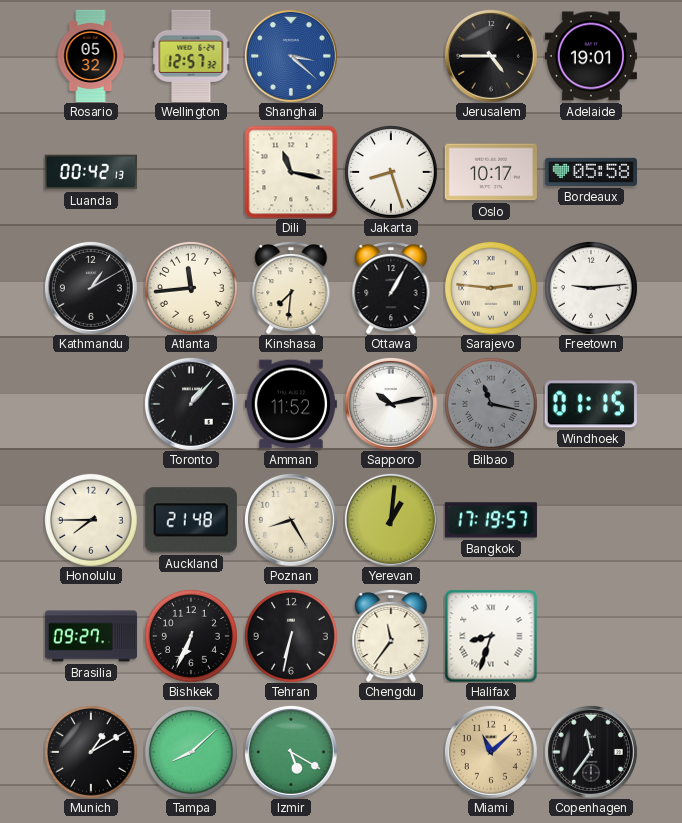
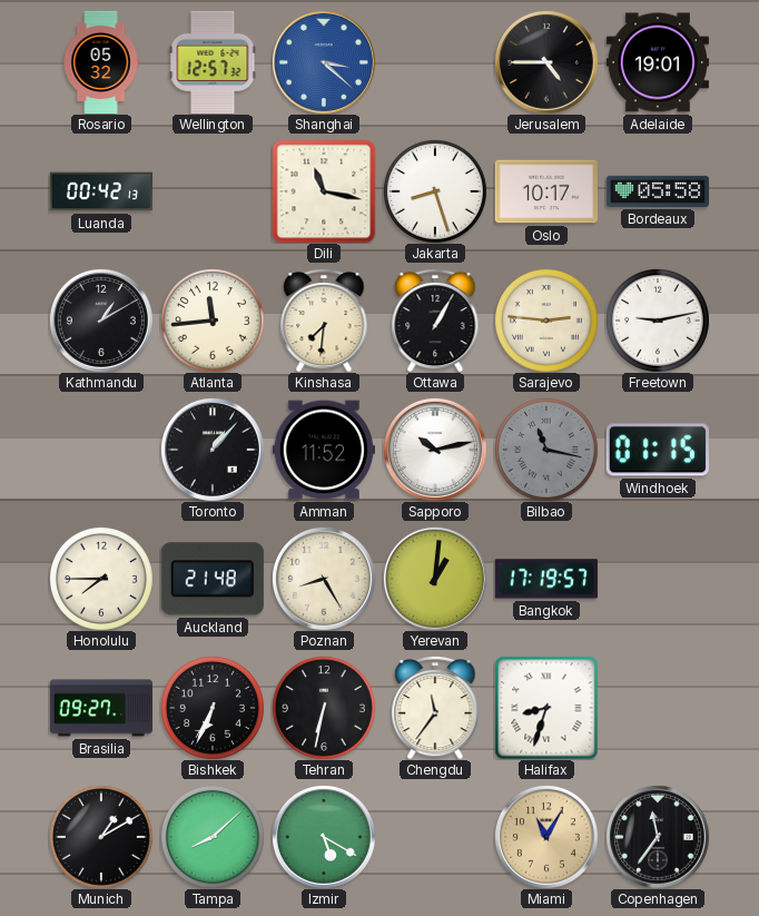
Freetown: 9:14 -> 9:13
Miami: 11:08 -> 11:05
